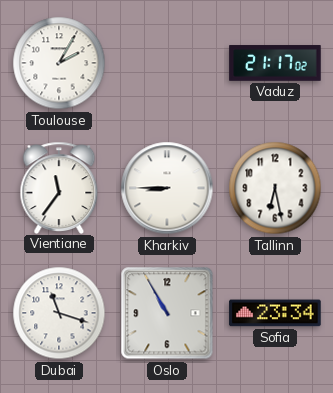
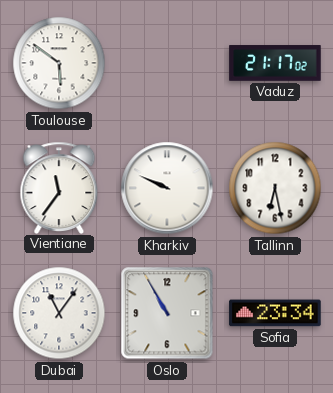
Toulouse: 2:05 -> 5:51
Kharkiv: 8:45 -> 9:49
Dubai: 11:18 -> 11:06
